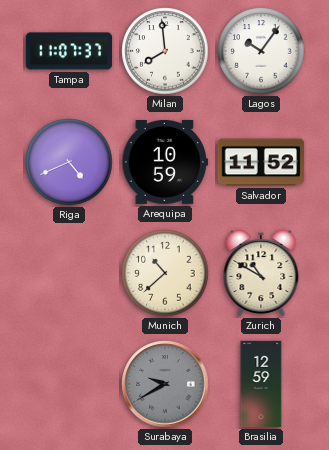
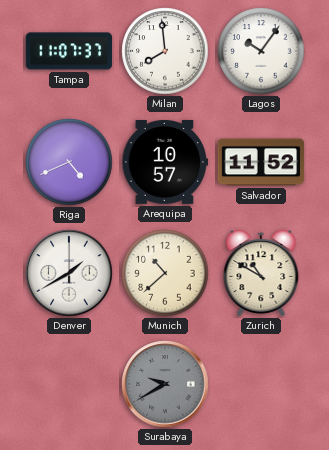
Arequipa: 10:59 -> 10:57
Denver: none -> 1:40
Brasilia: 12:59 -> none
